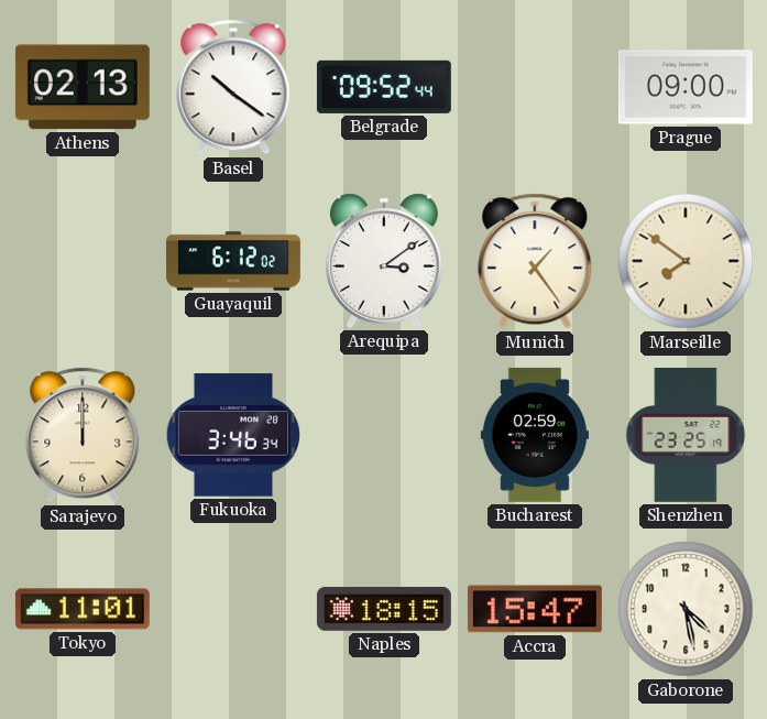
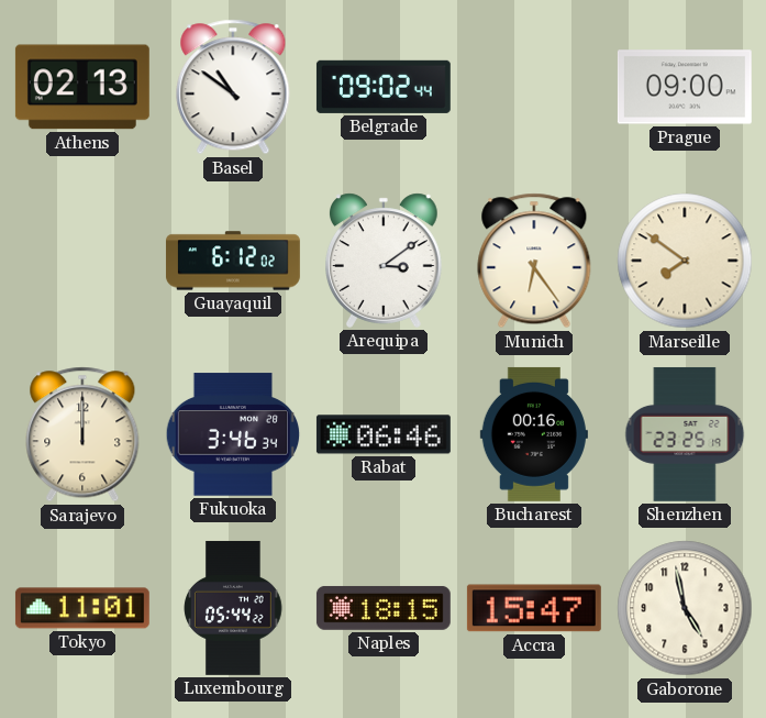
Basel: 10:21 -> 10:51
Belgrade: 09:52 -> 09:02
Munich: 1:24 -> 6:24
Rabat: none -> 06:46
Bucharest: 02:59 -> 00:16
Luxembourg: none -> 05:44
Gaborone: 4:28 -> 4:58
